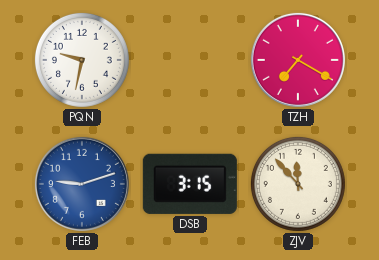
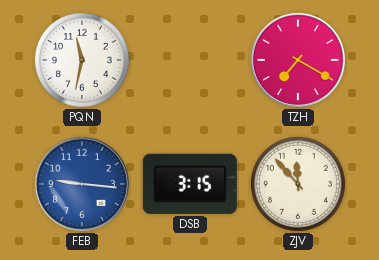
PQN: 9:32 -> 11:32
FEB: 9:12 -> 9:16
